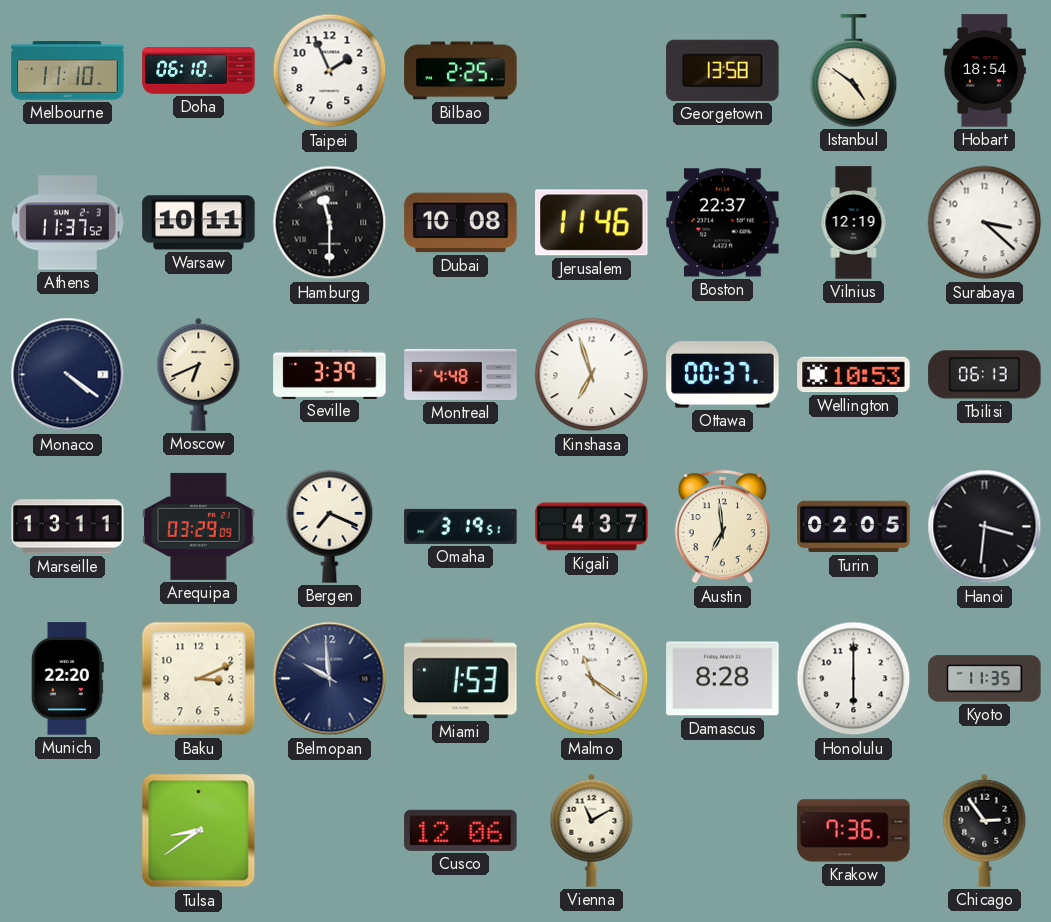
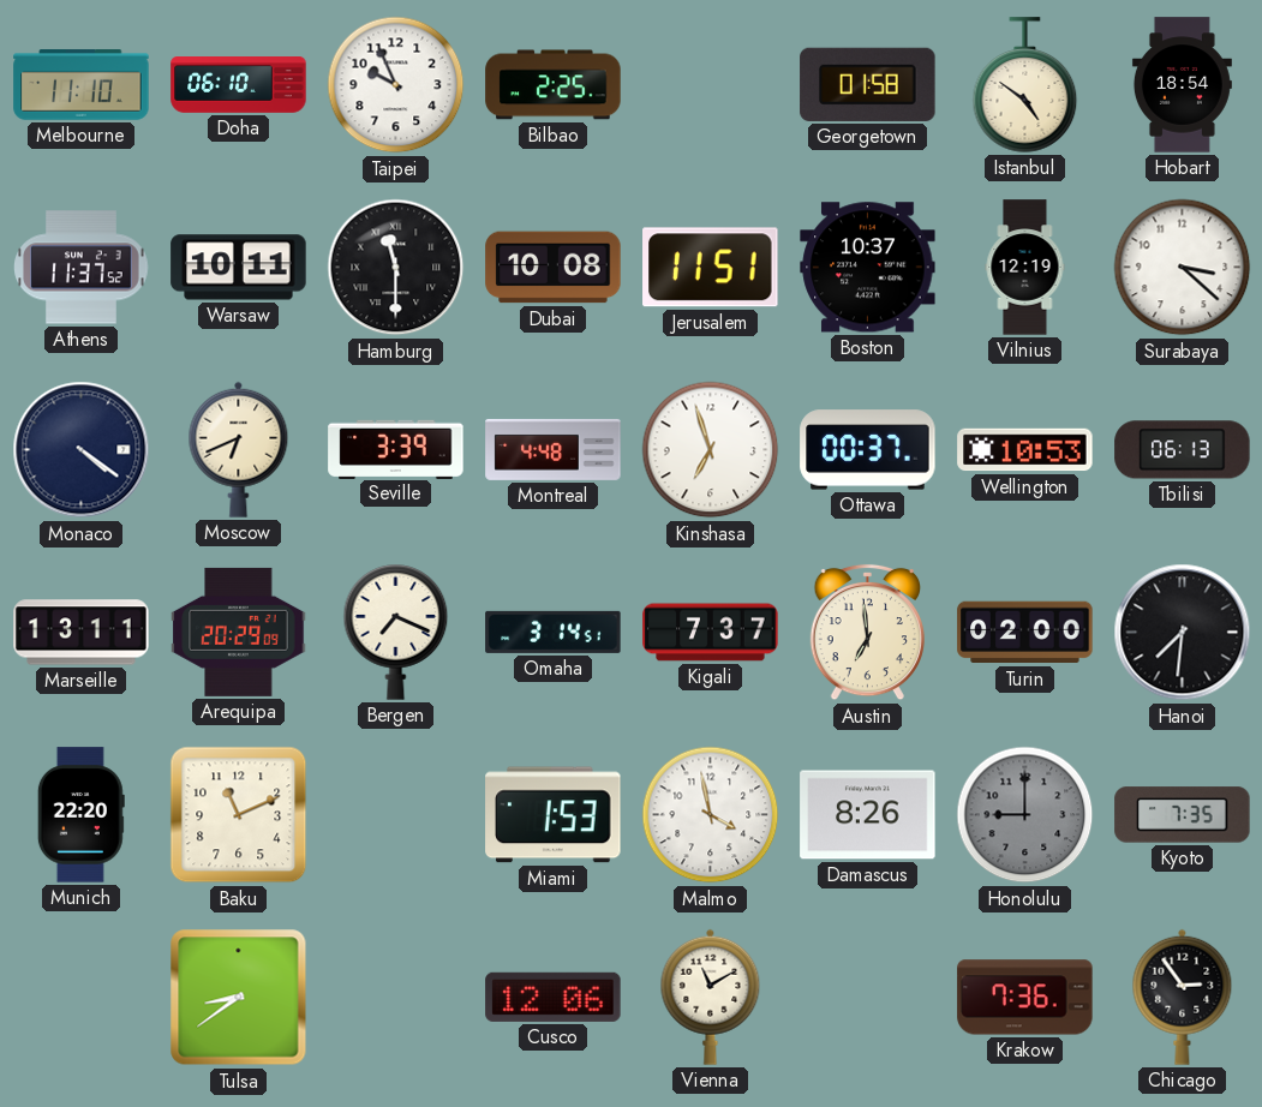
Taipei: 1:56 -> 9:56
Georgetown: 13:58 -> 01:58
Jerusalem: 11:46 -> 11:51
Boston: 22:37 -> 10:37
Arequipa: 03:29 -> 20:29
Omaha: 3:19 -> 3:14
Kigali: 4:37 -> 7:37
Turin: 02:05 -> 02:00
Hanoi: 3:31 -> 7:31
Baku: 3:11 -> 11:11
Belmopan: 9:59 -> none
Malmo: 11:21 -> 3:58
Damascus: 8:28 -> 8:26
Honolulu: 6:00 -> 9:00
Honolulu dial: white -> grey
Kyoto: 11:35 -> 7:35
